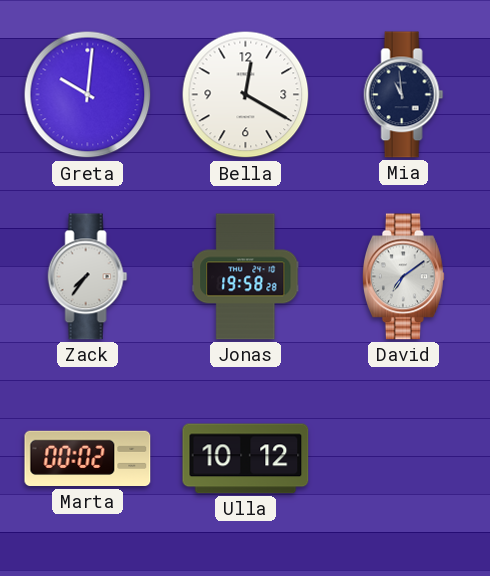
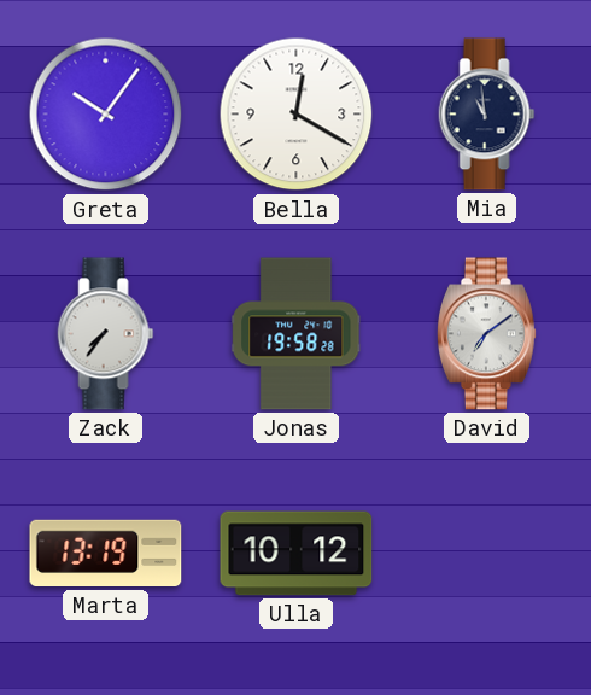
Greta: 10:01 -> 10:06
Marta: 00:02 -> 13:19
